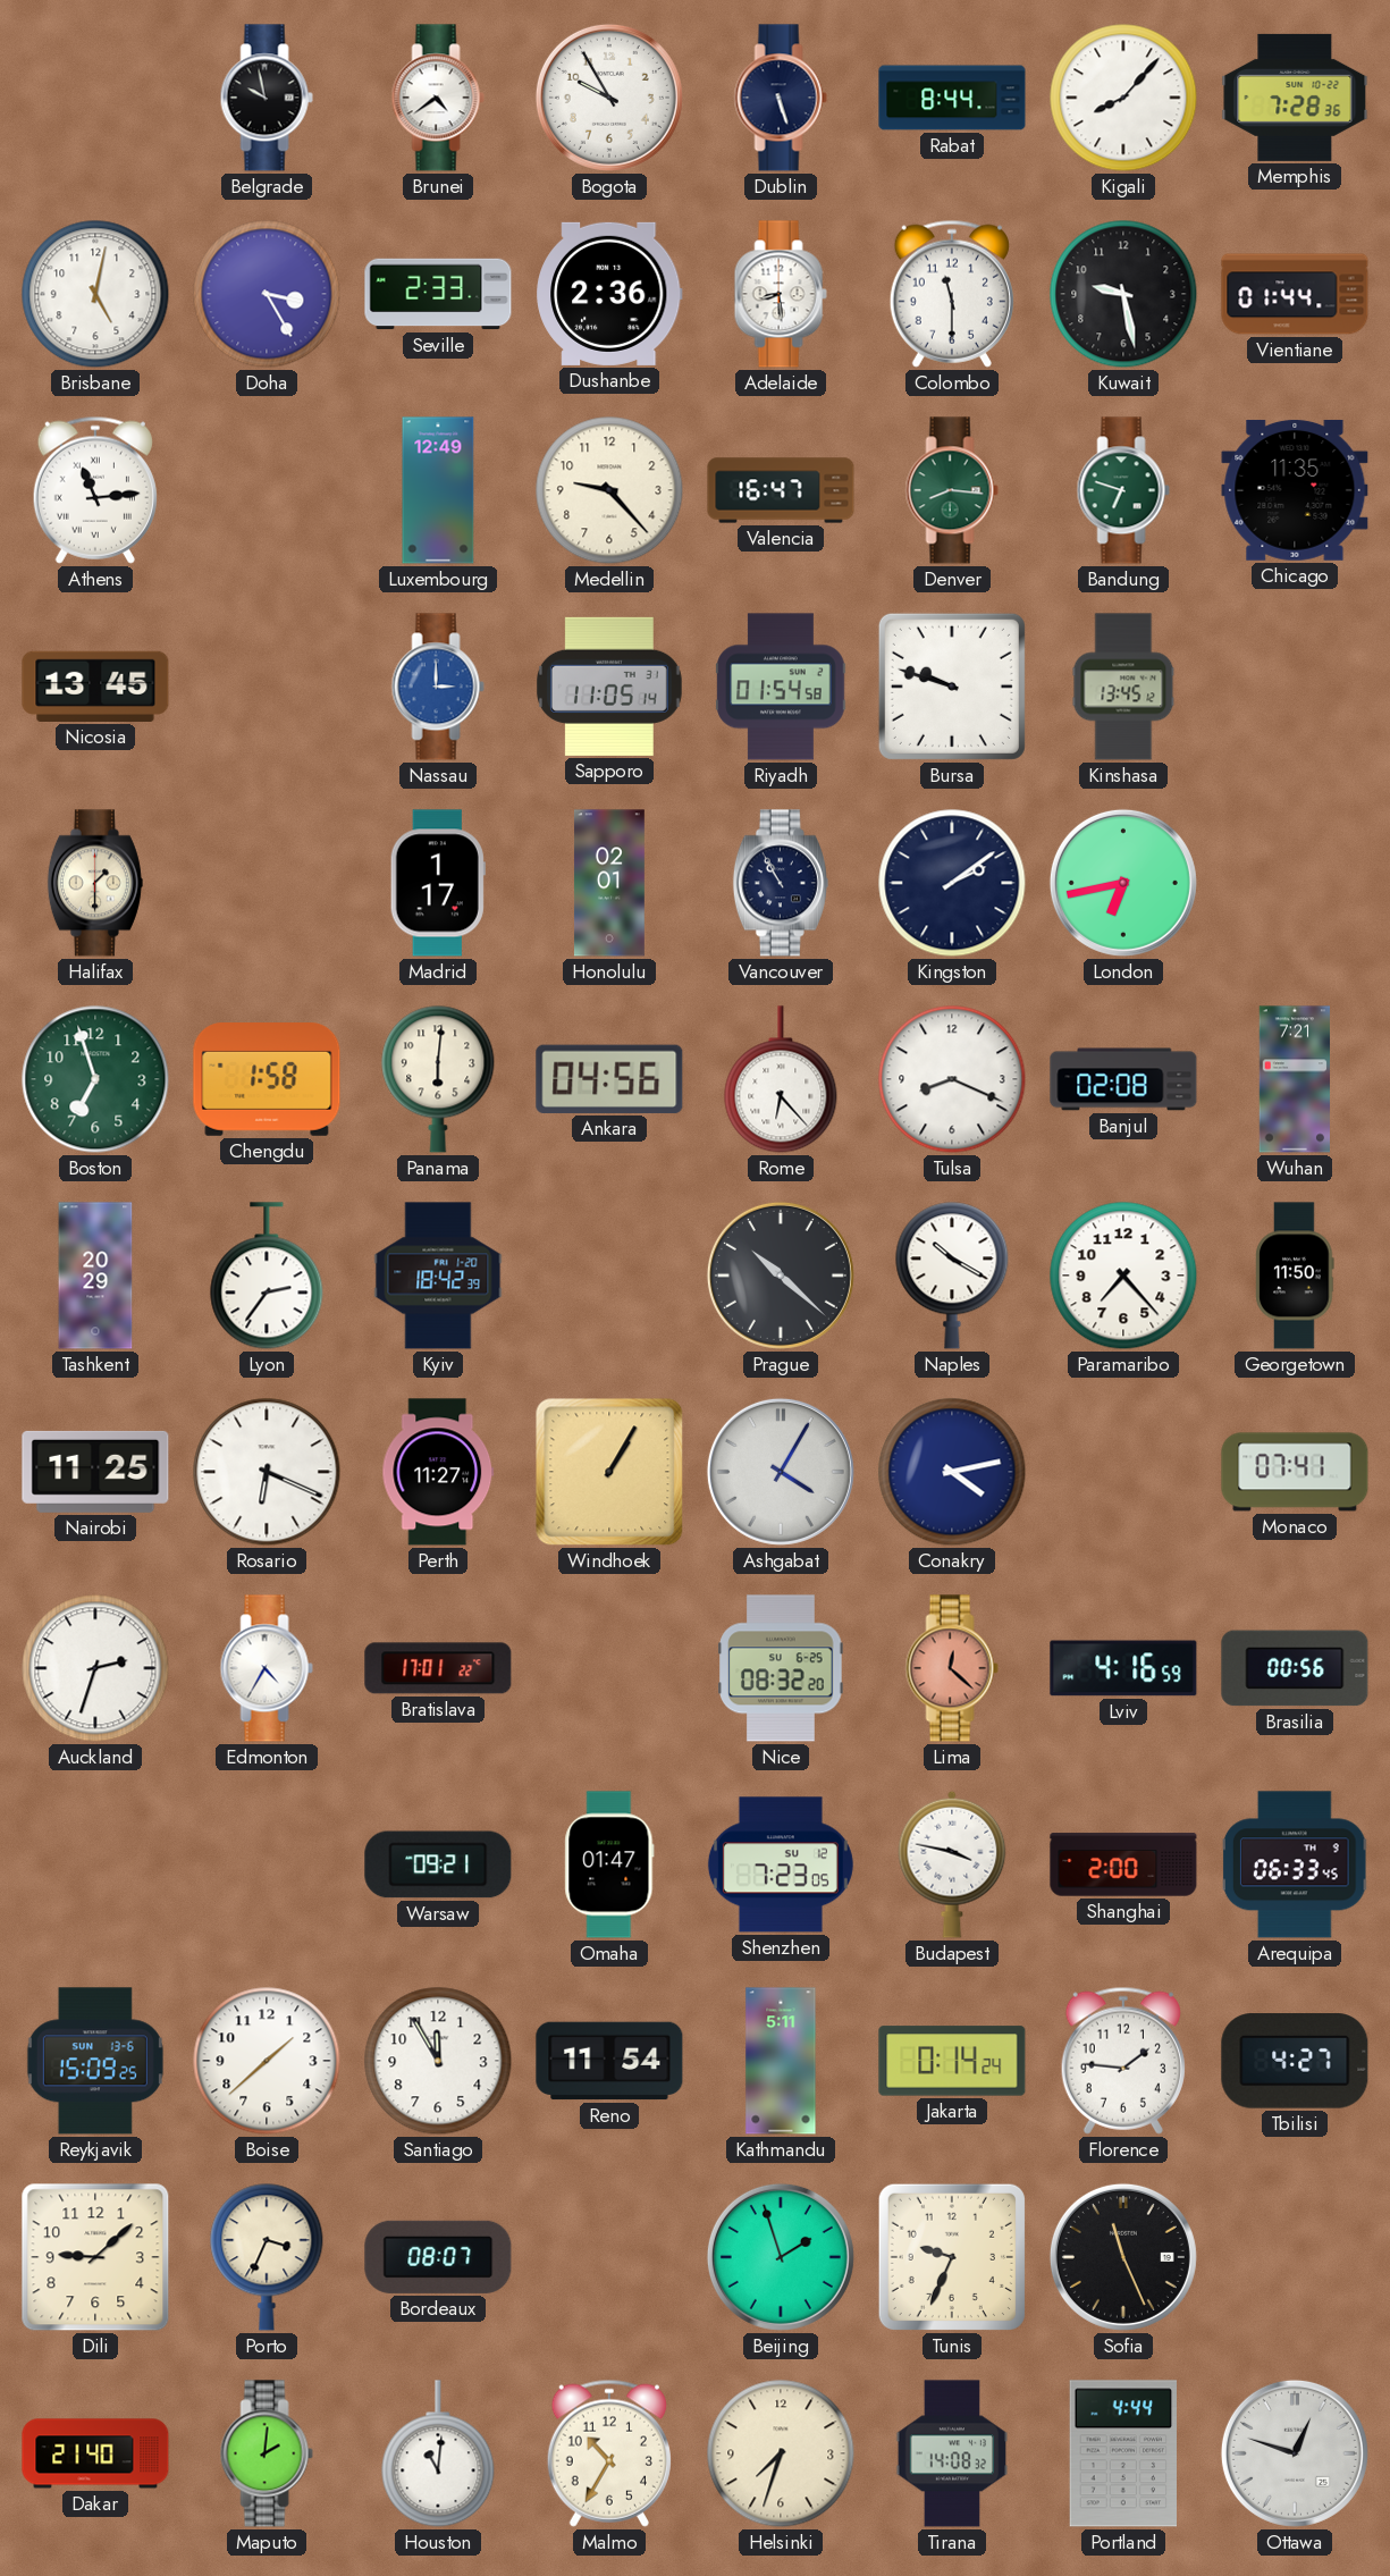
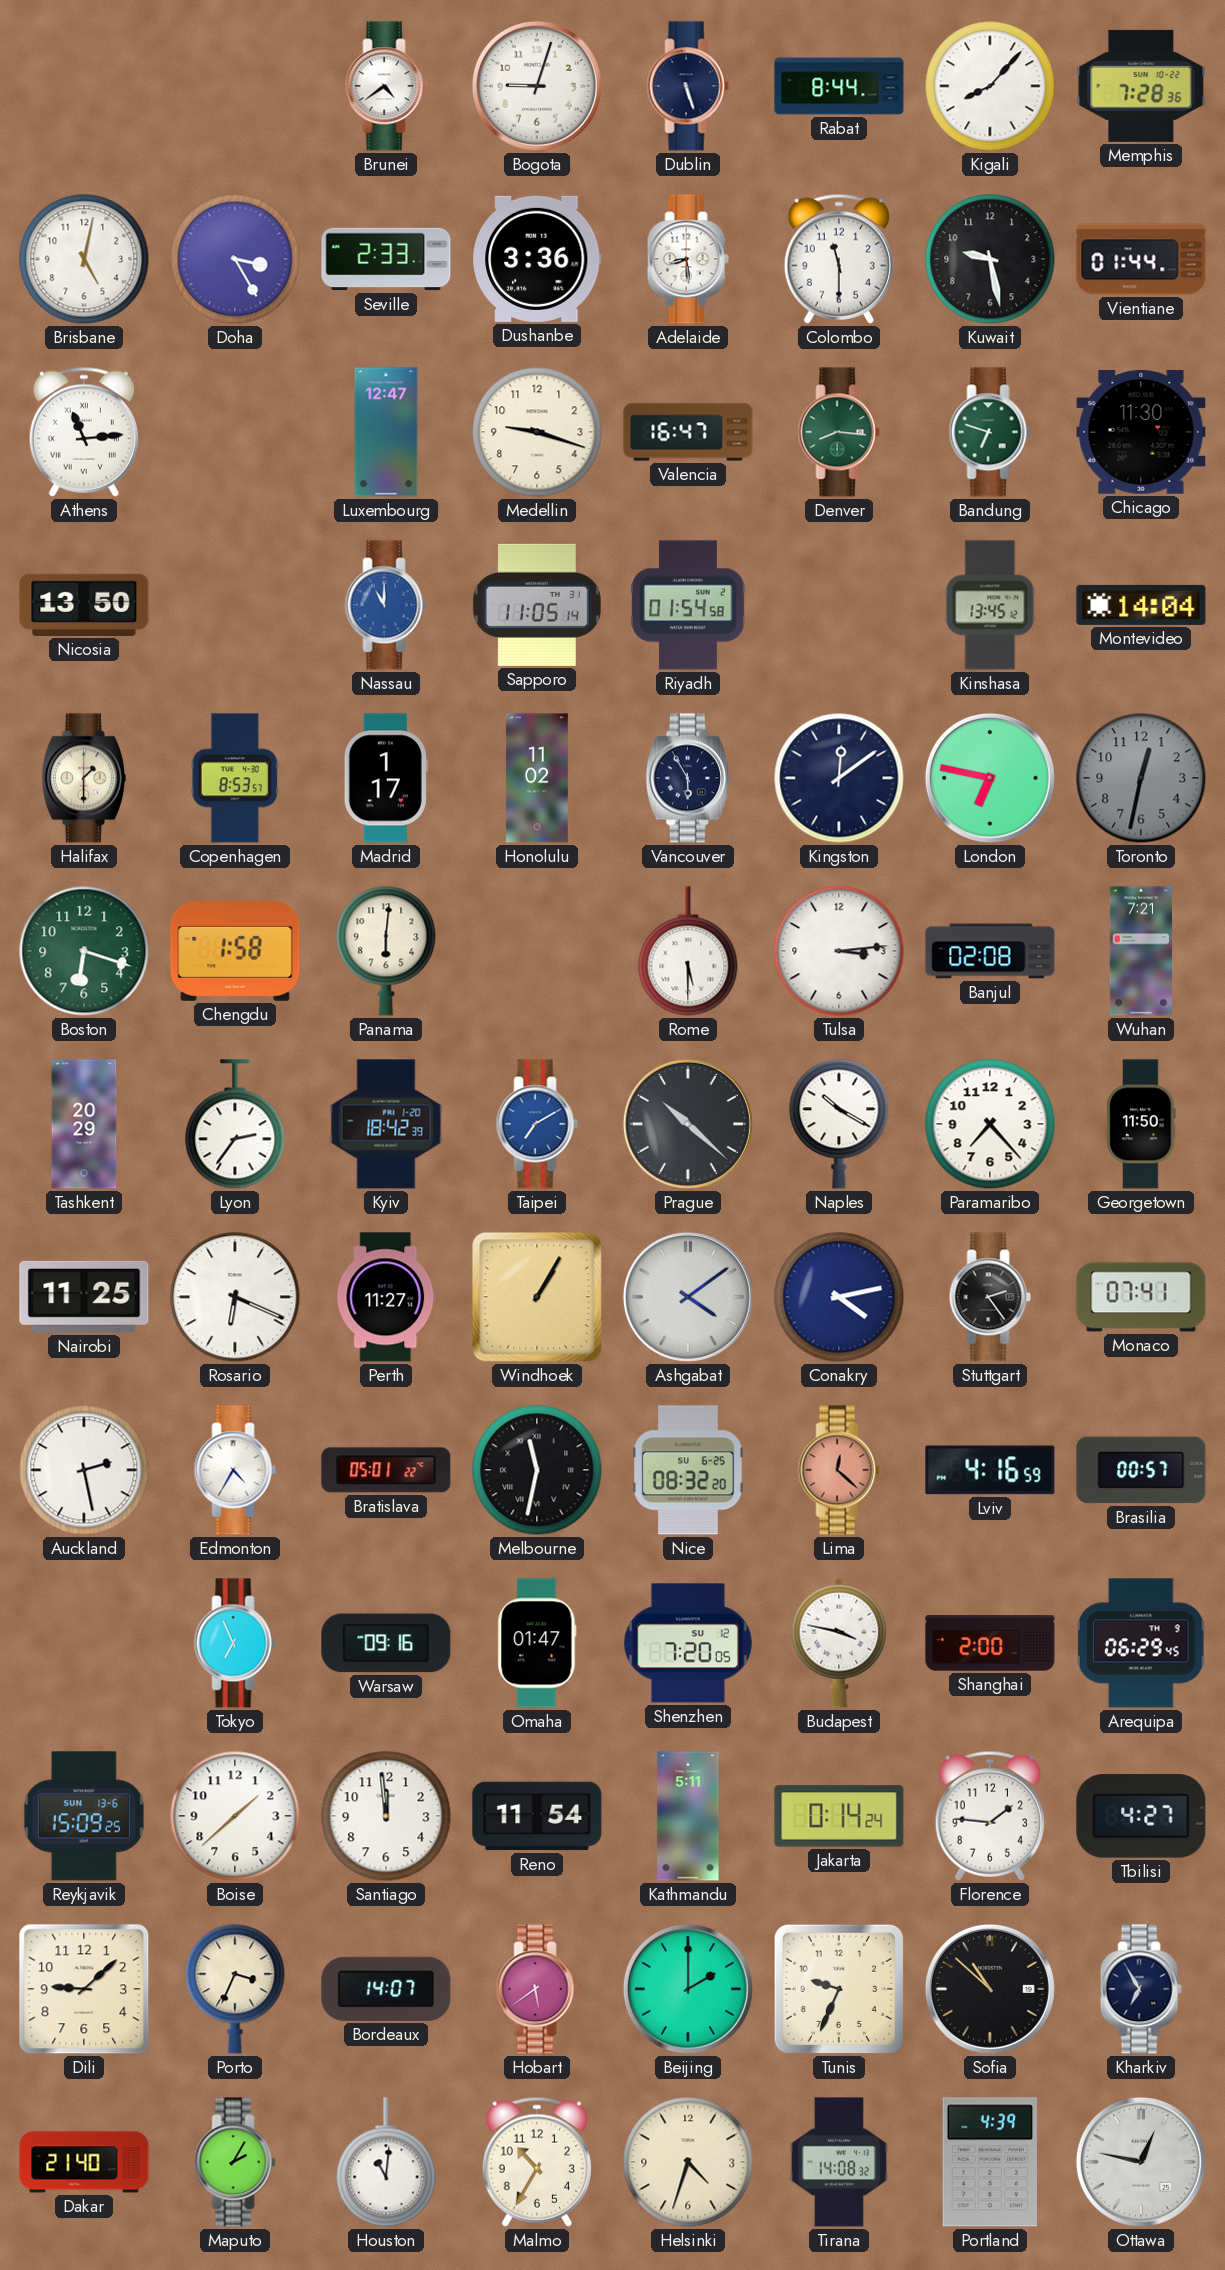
Belgrade: 9:58 -> none
Bogota: 9:55 -> 9:03
Dushanbe: 2:36 -> 3:36
Luxembourg: 12:49 -> 12:47
Medellin: 9:23 -> 9:18
Chicago: 11:35 -> 11:30
Nicosia: 13:45 -> 13:50
Nassau: 3:00 -> 11:00
Bursa: 9:48 -> none
Montevideo: none -> 14:04
Copenhagen: none -> 8:53
Honolulu: 02:01 -> 11:02
Vancouver: 10:55 -> 5:55
Kingston: 2:09 -> 12:09
London: 6:43 -> 6:47
Toronto: none -> 12:32
Boston: 6:57 -> 6:18
Ankara: 04:56 -> none
Rome: 6:23 -> 5:30
Tulsa: 8:19 -> 3:14
Taipei: none -> 7:10
Ashgabat: 4:05 -> 4:09
Stuttgart: none -> 2:24
Auckland: 2:33 -> 2:28
Bratislava: 17:01 -> 05:01
Melbourne: none -> 11:32
Brasilia: 00:56 -> 00:57
Tokyo: none -> 6:56
Warsaw: 09:21 -> 09:16
Shenzhen: 7:23 -> 7:20
Arequipa: 06:33 -> 06:29
Santiago: 11:55 -> 11:59
Bordeaux: 08:07 -> 14:07
Hobart: none -> 5:39
Beijing: 1:57 -> 2:00
Sofia: 11:26 -> 10:52
Kharkiv: none -> 6:55
Maputo: 2:01 -> 2:05
Helsinki: 7:33 -> 4:33
Portland: 4:44 -> 4:39
Ottawa: 12:48 -> 12:47
